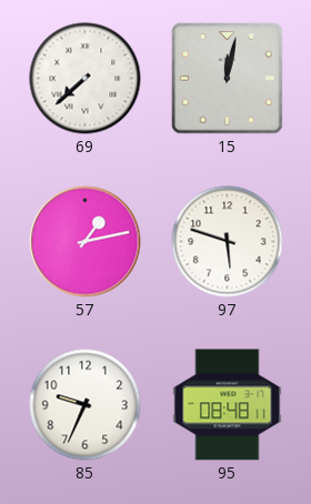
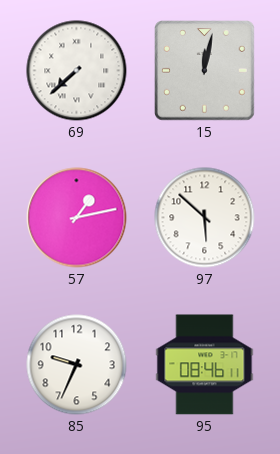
97: 5:48 -> 5:52
95: 08:48 -> 08:46
